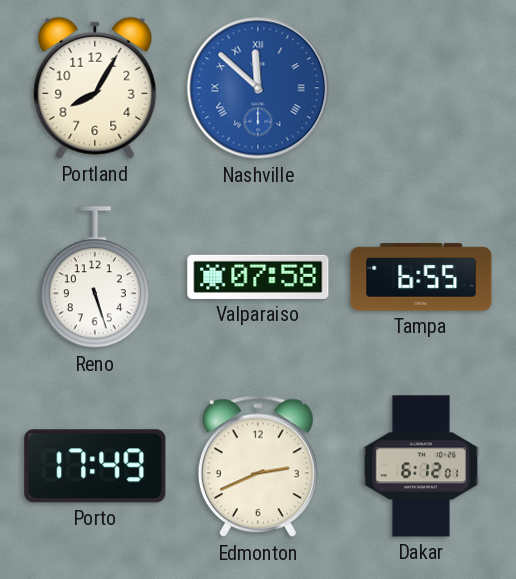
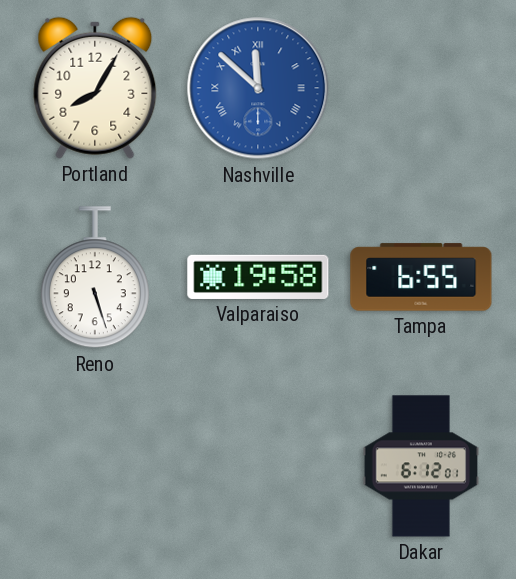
Valparaiso: 07:58 -> 19:58
Porto: 17:49 -> none
Edmonton: 2:41 -> none
